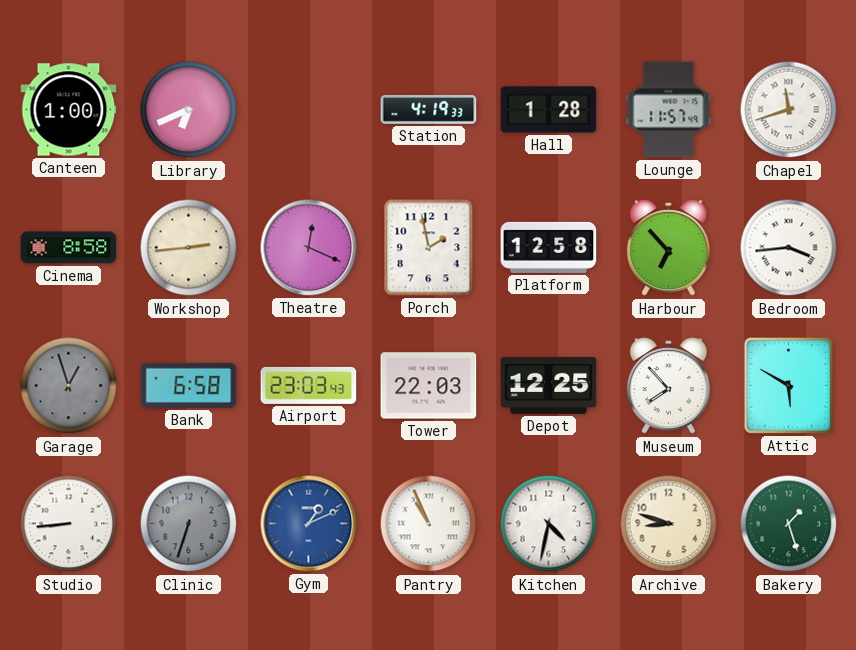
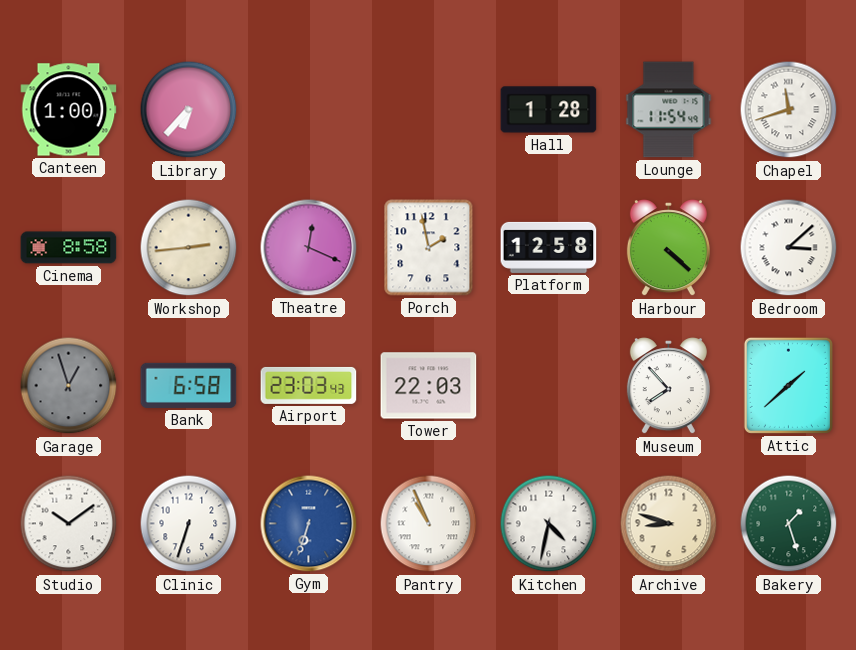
Library: 6:41 -> 6:37
Station: 4:19 -> none
Lounge: 11:57 -> 11:54
Harbour: 6:53 -> 4:22
Bedroom: 3:44 -> 3:08
Depot: 12:25 -> none
Attic: 5:50 -> 1:38
Studio: 8:44 -> 10:09
Clinic dial: grey -> white
Gym: 1:11 -> 6:33
